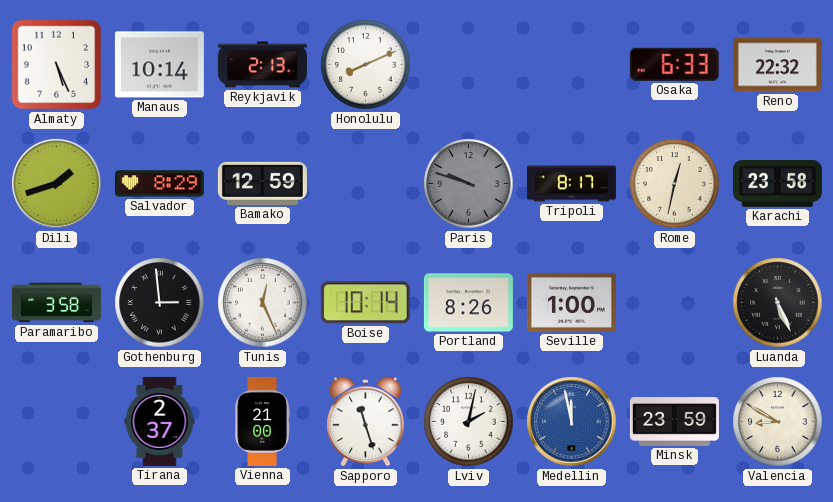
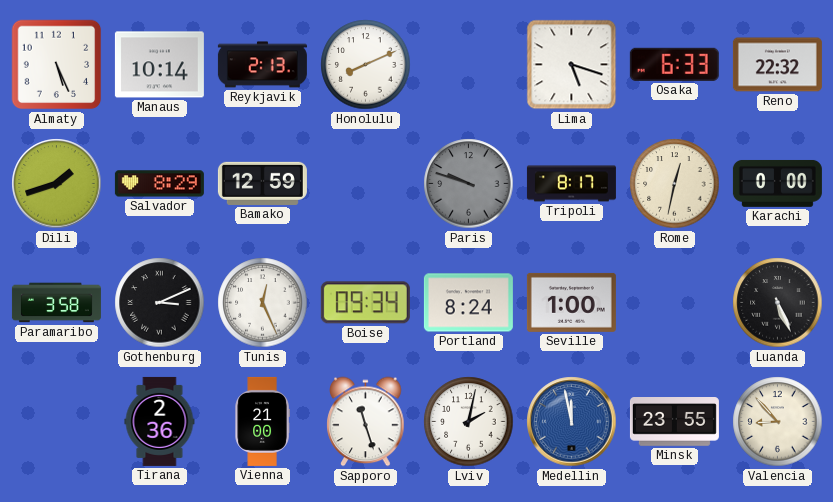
Lima: none -> 5:18
Karachi: 23:58 -> 0:00
Gothenburg: 2:59 -> 3:11
Boise: 10:14 -> 09:34
Portland: 8:26 -> 8:24
Tirana: 2:37 -> 2:36
Minsk: 23:59 -> 23:55
Valencia: 8:50 -> 8:53
